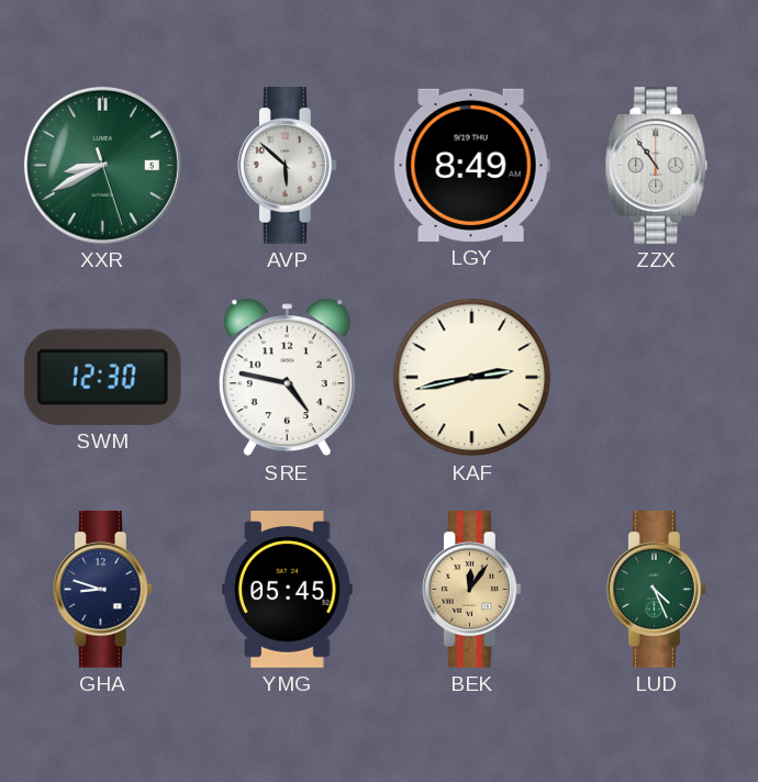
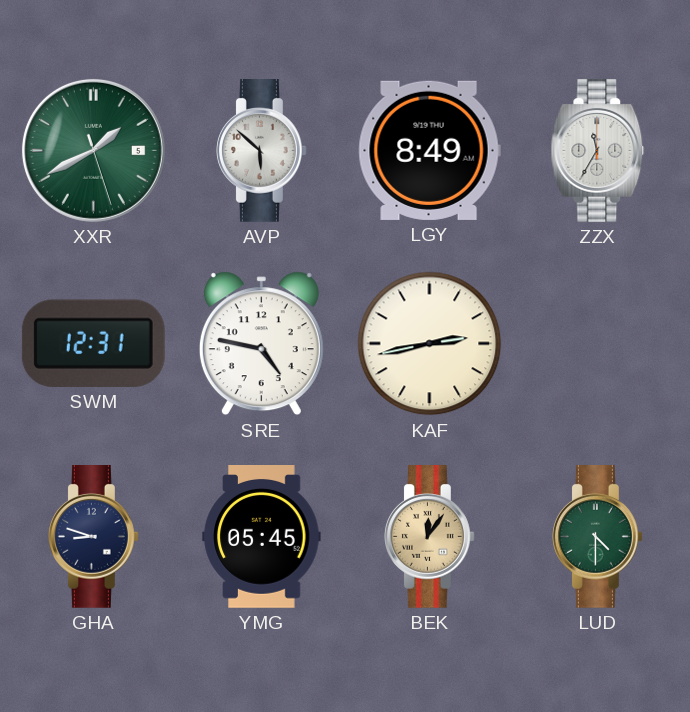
XXR: 8:40 -> 1:40
ZZX: 10:54 -> 11:35
SWM: 12:30 -> 12:31
LUD: 4:26 -> 4:30
